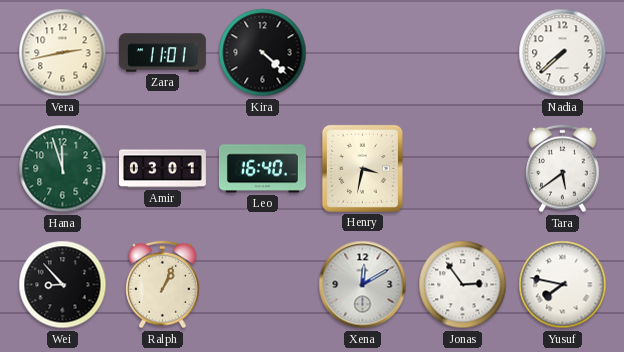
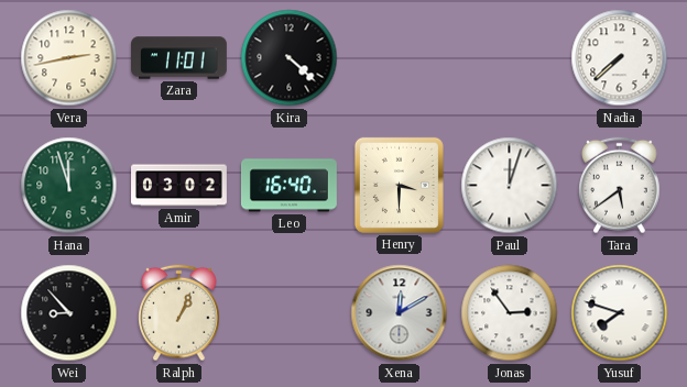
Amir: 03:01 -> 03:02
Henry: 3:32 -> 3:30
Paul: none -> 12:03
Yusuf: 7:47 -> 7:48
